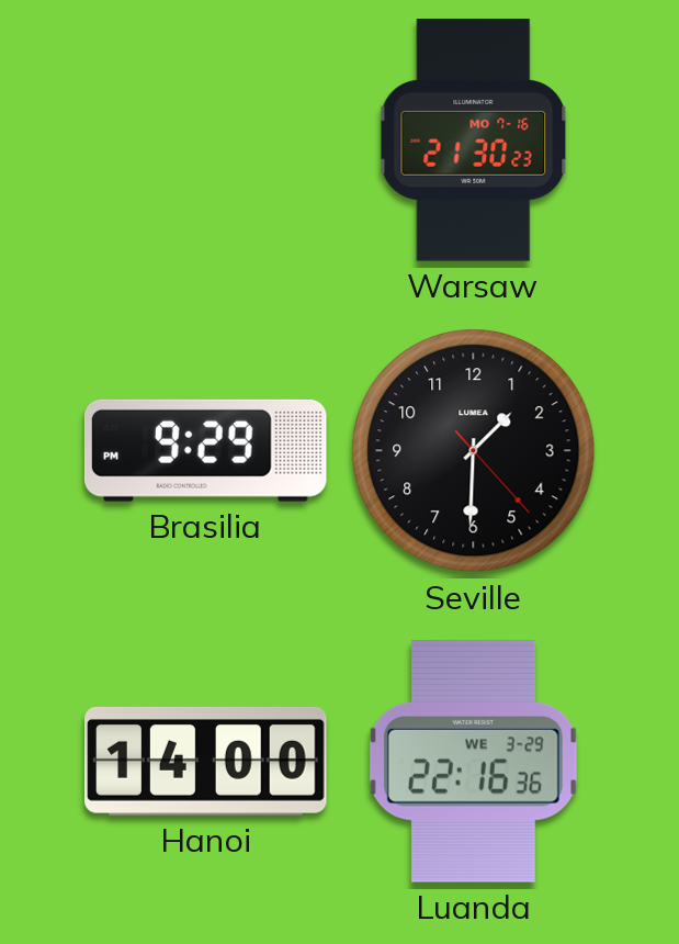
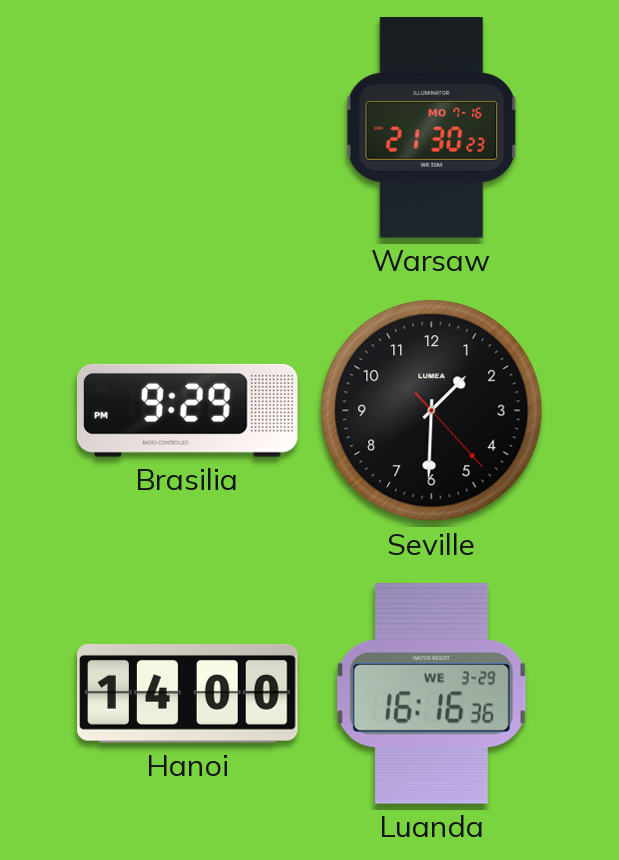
Luanda: 22:16 -> 16:16
